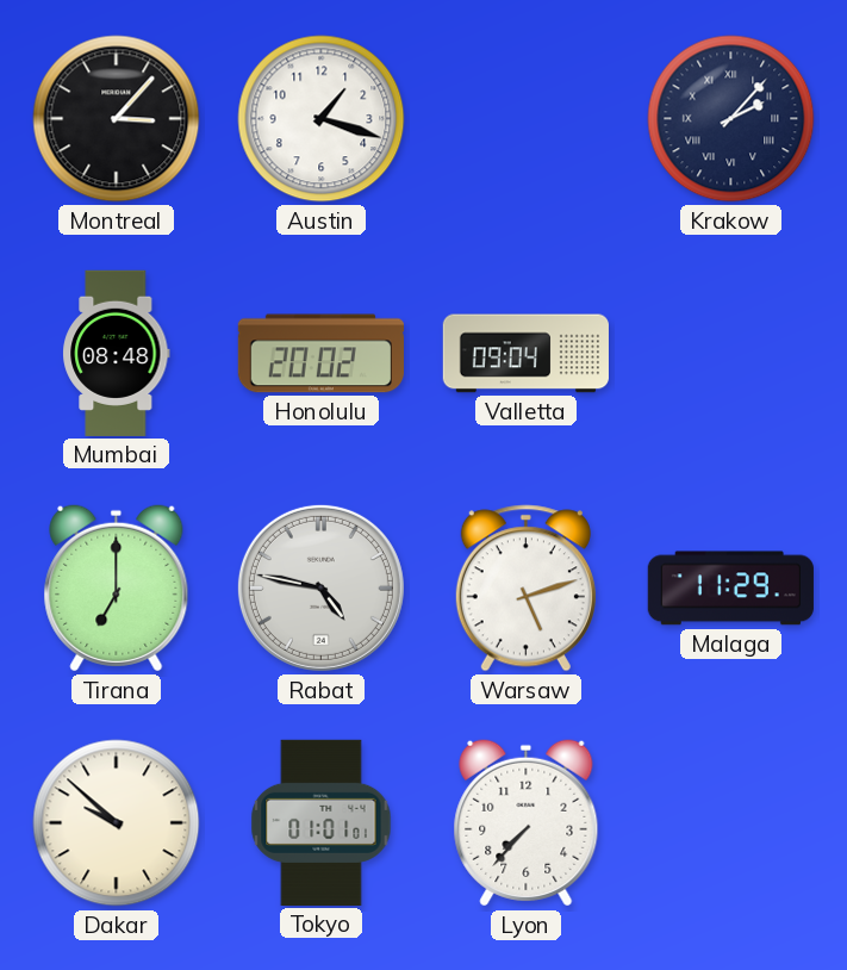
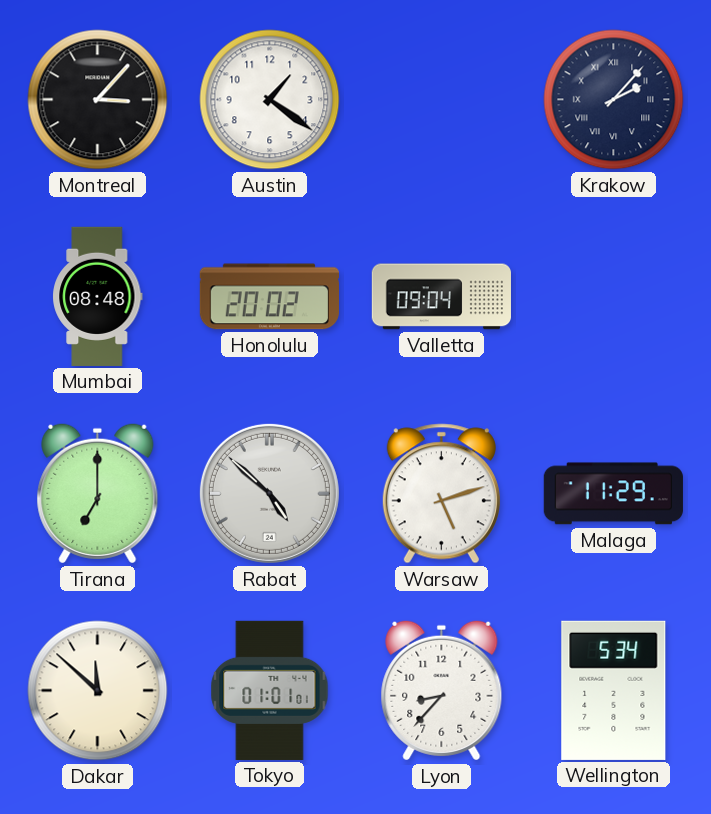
Austin: 1:18 -> 1:21
Rabat: 4:47 -> 4:52
Dakar: 9:52 -> 11:52
Lyon: 7:37 -> 8:37
Wellington: none -> 5:34
